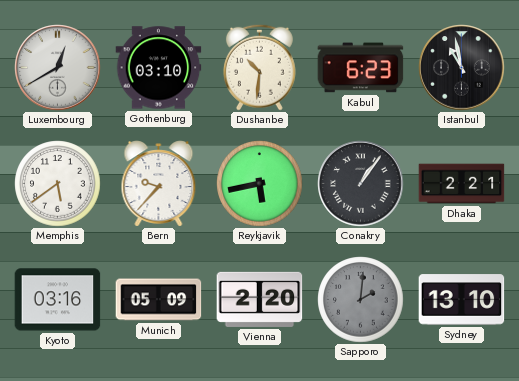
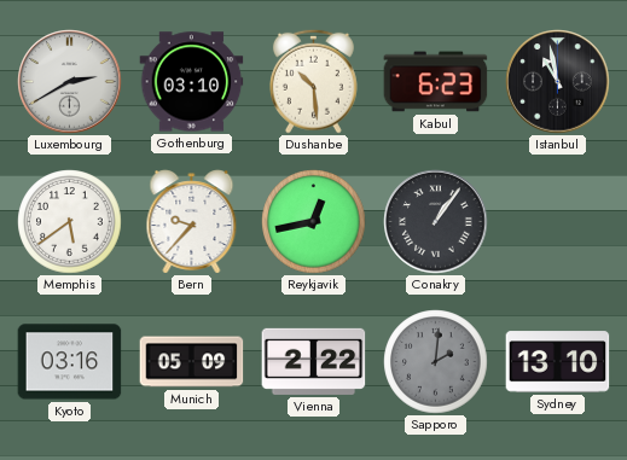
Luxembourg: 12:40 -> 2:40
Dushanbe: 10:31 -> 10:29
Reykjavik: 5:43 -> 12:43
Dhaka: 2:21 -> none
Vienna: 2:20 -> 2:22
